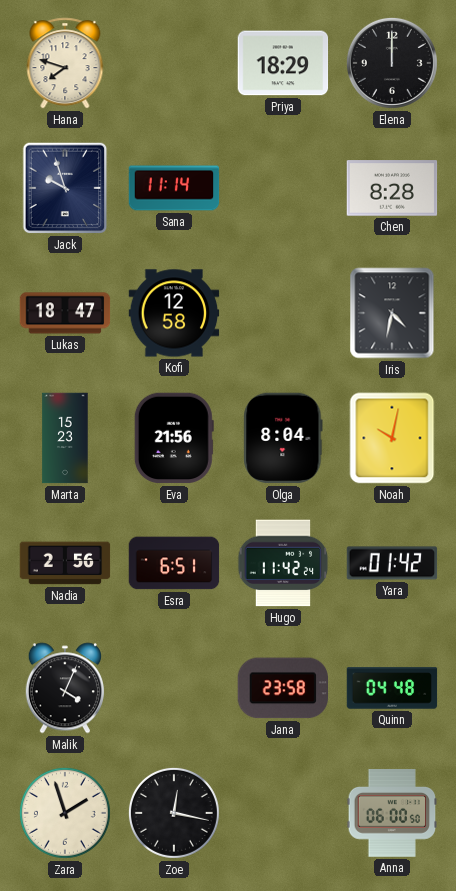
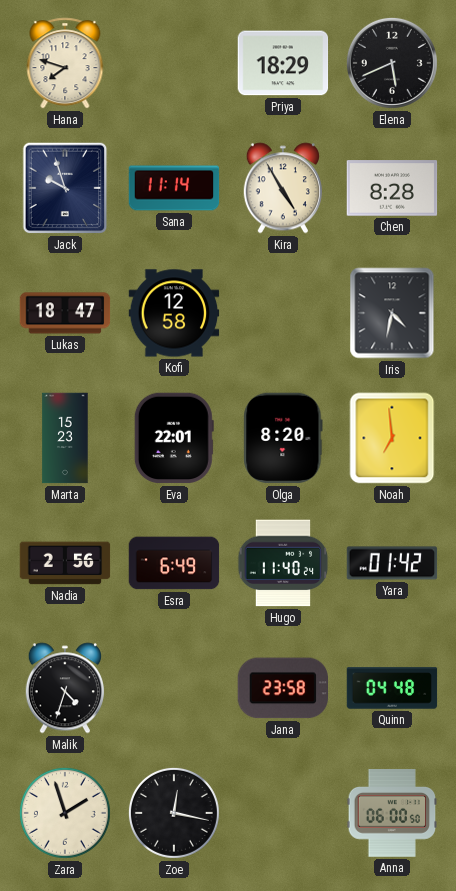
Elena: 12:00 -> 5:41
Kira: none -> 4:55
Eva: 21:56 -> 22:01
Olga: 8:04 -> 8:20
Noah: 10:02 -> 6:59
Esra: 6:51 -> 6:49
Hugo: 11:42 -> 11:40
Malik: 4:04 -> 4:33
